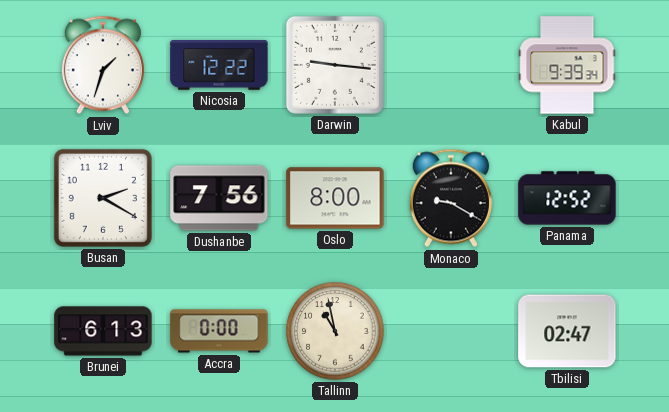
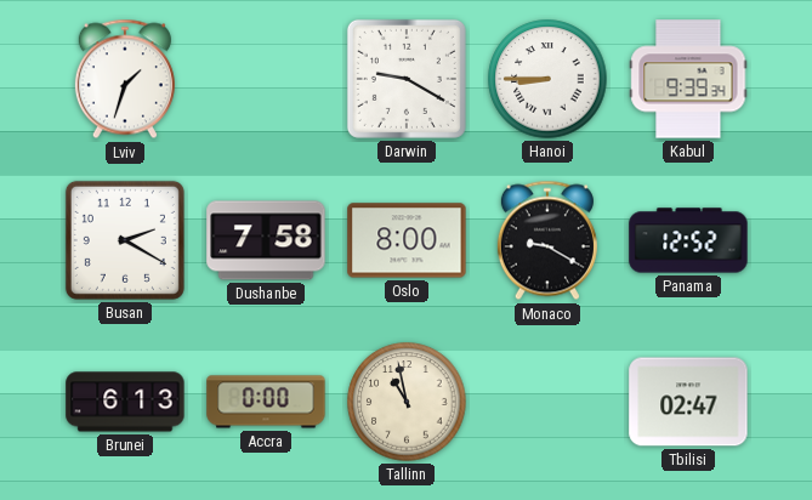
Nicosia: 12:22 -> none
Darwin: 9:16 -> 9:20
Hanoi: none -> 8:45
Dushanbe: 7:56 -> 7:58
